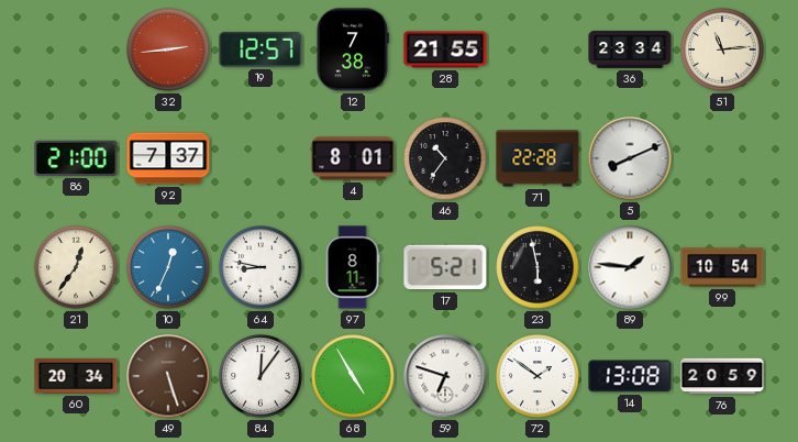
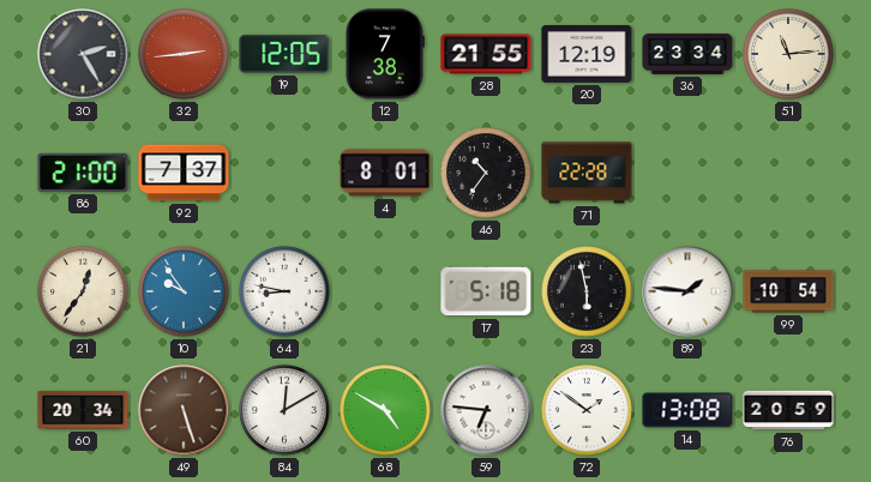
30: none -> 2:25
19: 12:57 -> 12:05
20: none -> 12:19
5: 8:11 -> none
10: 12:34 -> 9:54
97: 8:11 -> none
17: 5:21 -> 5:18
84: 12:06 -> 12:10
68: 4:55 -> 4:50
59: 6:48 -> 6:46
